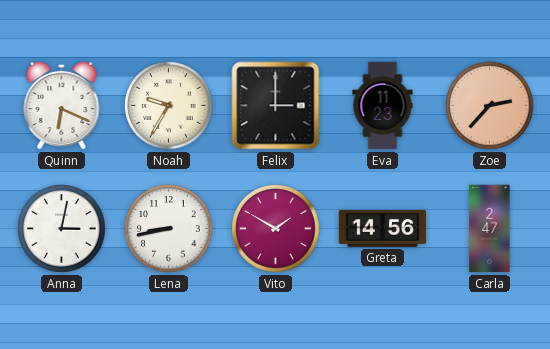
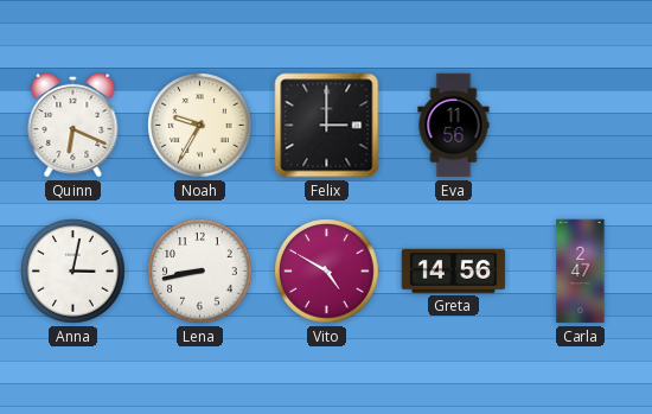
Eva: 11:23 -> 11:56
Zoe: 2:37 -> none
Vito: 1:50 -> 4:50
